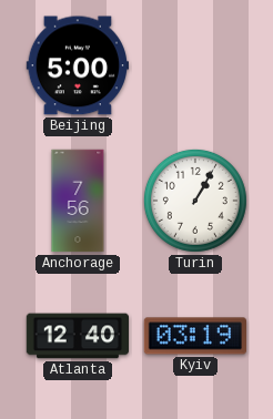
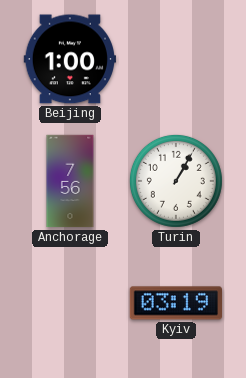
Beijing: 5:00 -> 1:00
Atlanta: 12:40 -> none
